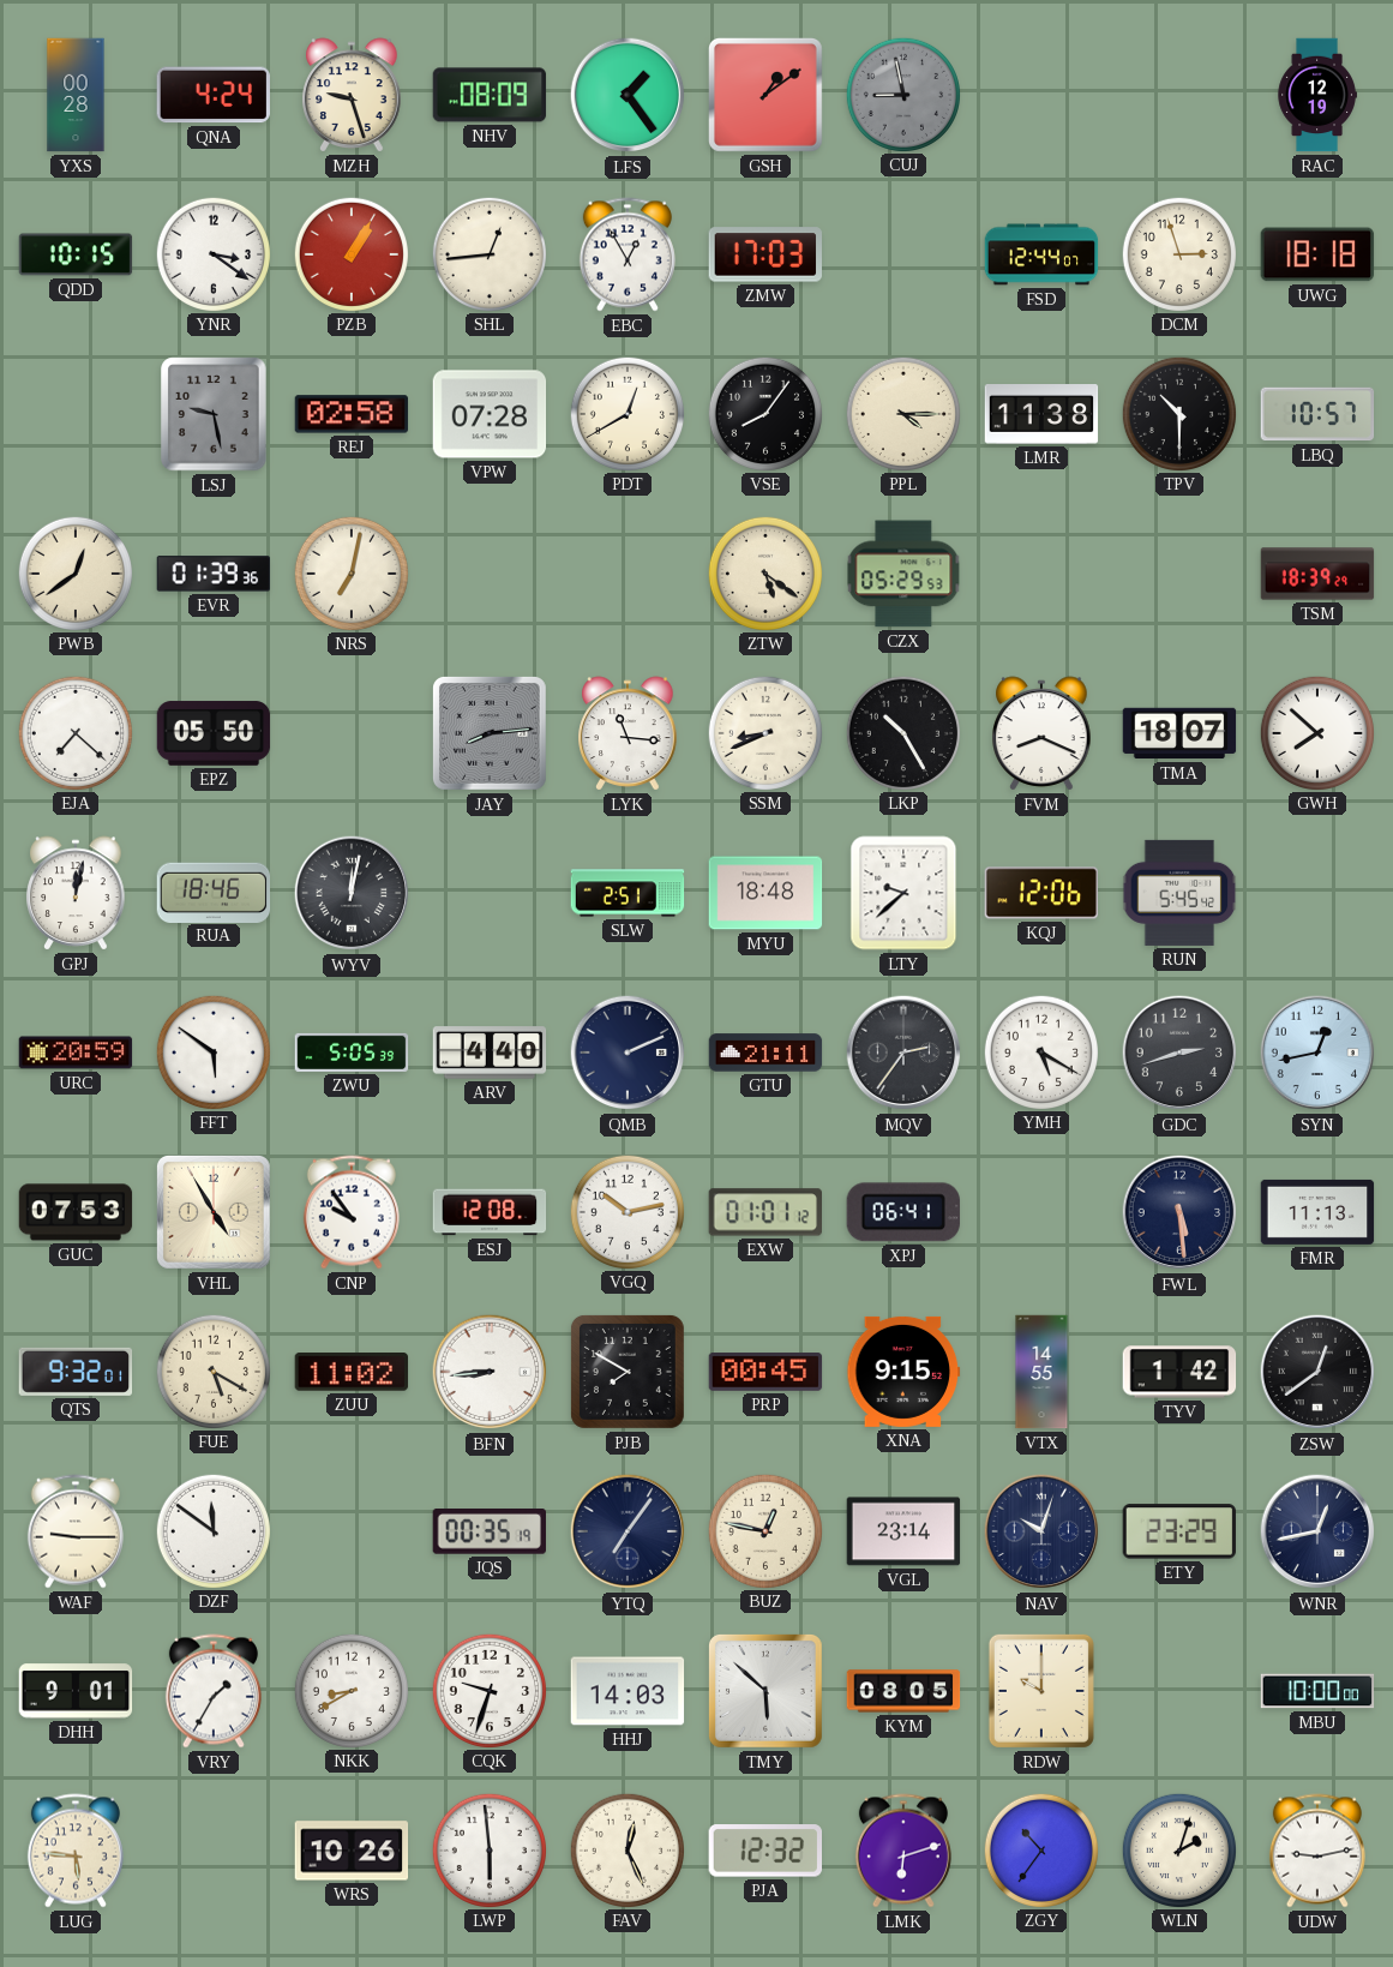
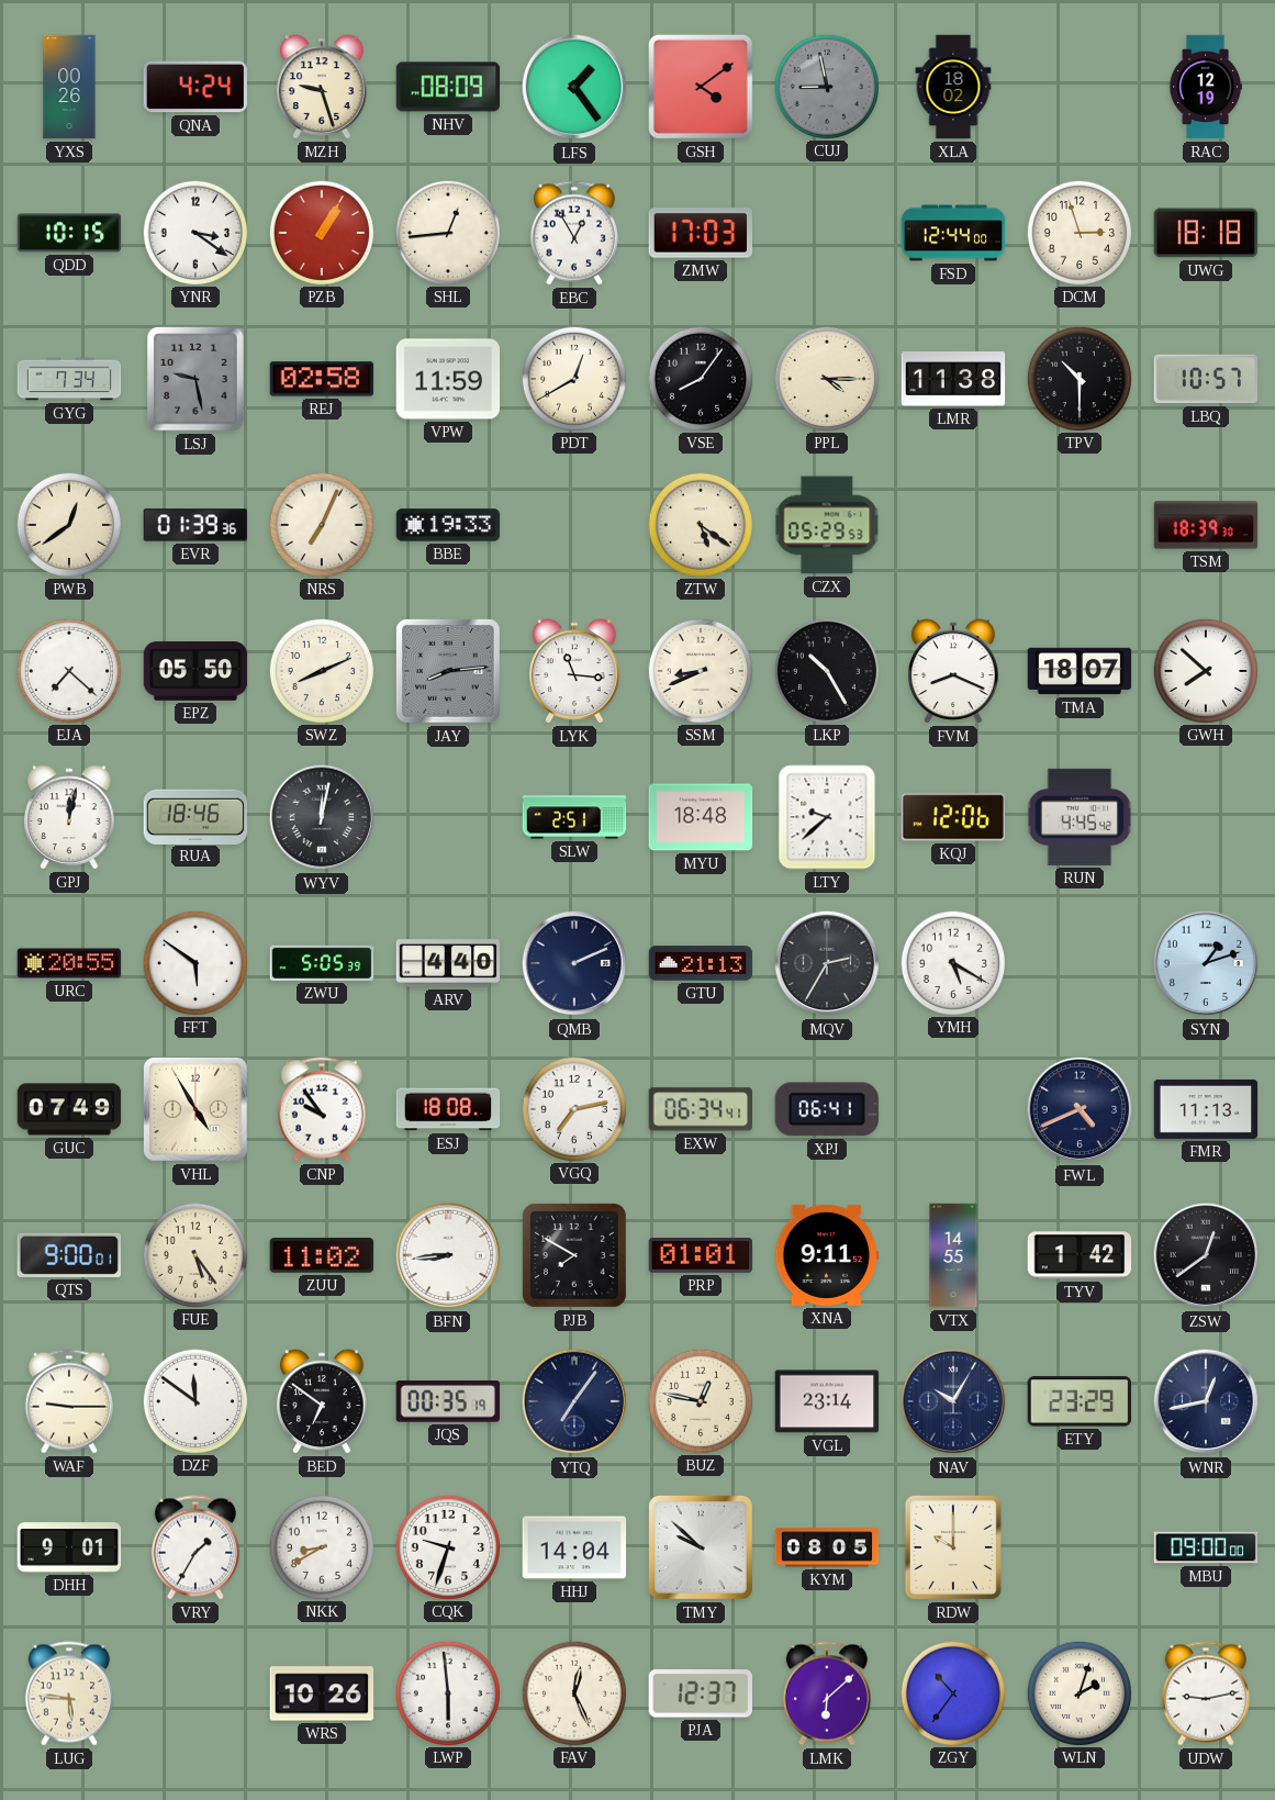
YXS: 00:28 -> 00:26
GSH: 1:09 -> 4:09
XLA: none -> 18:02
FSD: 12:44:07 -> 12:44:00
GYG: none -> 7:34
VPW: 07:28 -> 11:59
NRS: 7:02 -> 7:04
BBE: none -> 19:33
TSM: 18:39:29 -> 18:39:30
SWZ: none -> 8:11
RUN: 5:45 -> 4:45
URC: 20:59 -> 20:55
GTU: 21:11 -> 21:13
MQV: 2:36 -> 2:35
GDC: 2:42 -> none
SYN: 12:43 -> 1:12
GUC: 07:53 -> 07:49
ESJ: 12:08 -> 18:08
VGQ: 10:13 -> 7:13
EXW: 01:01 -> 06:34
FWL: 5:29 -> 4:41
QTS: 9:32 -> 9:00
FUE: 5:20 -> 5:24
PRP: 00:45 -> 01:01
XNA: 9:15 -> 9:11
BED: none -> 6:51
NAV: 10:03 -> 10:05
HHJ: 14:03 -> 14:04
TMY: 5:52 -> 9:52
MBU: 10:00 -> 09:00
PJA: 12:32 -> 12:37
LMK: 6:12 -> 6:08
